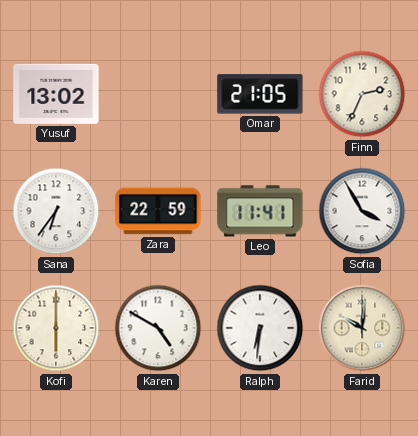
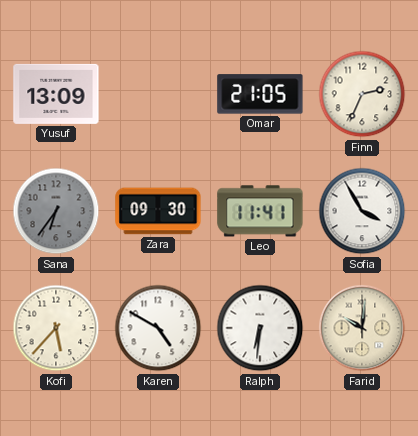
Yusuf: 13:02 -> 13:09
Sana dial: white -> grey
Zara: 22:59 -> 09:30
Kofi: 6:00 -> 5:37
